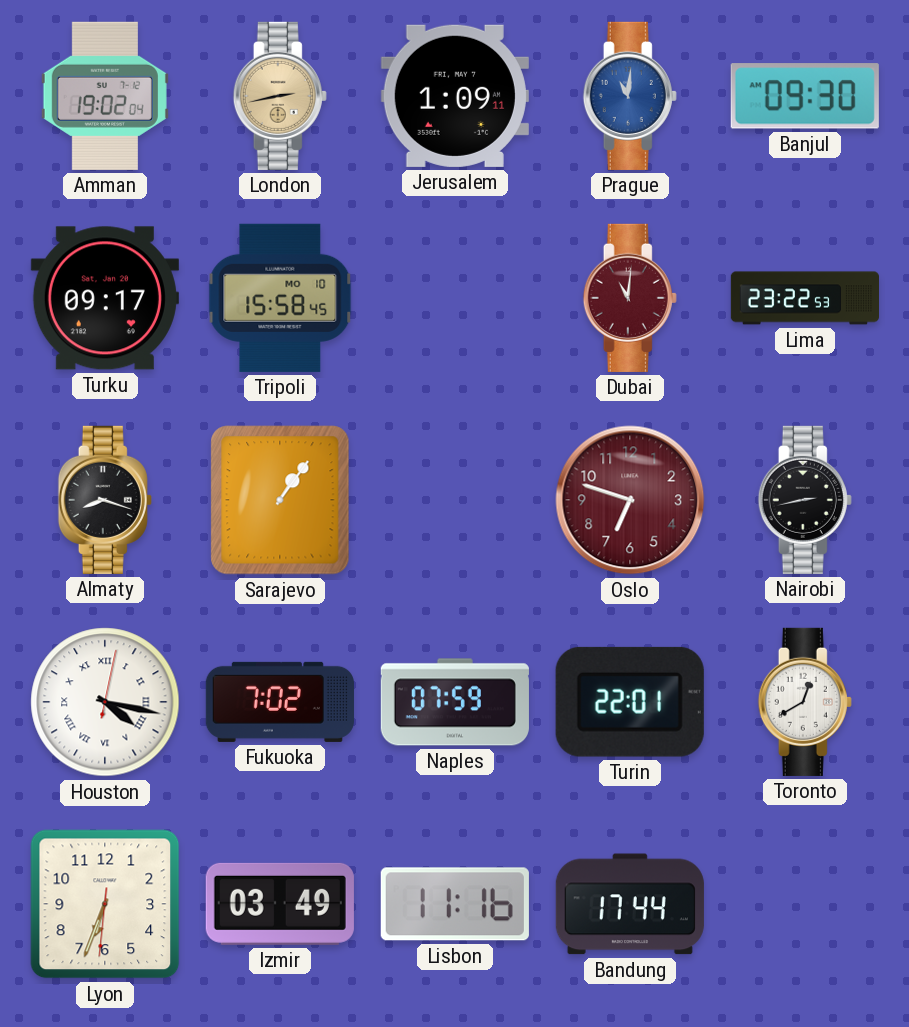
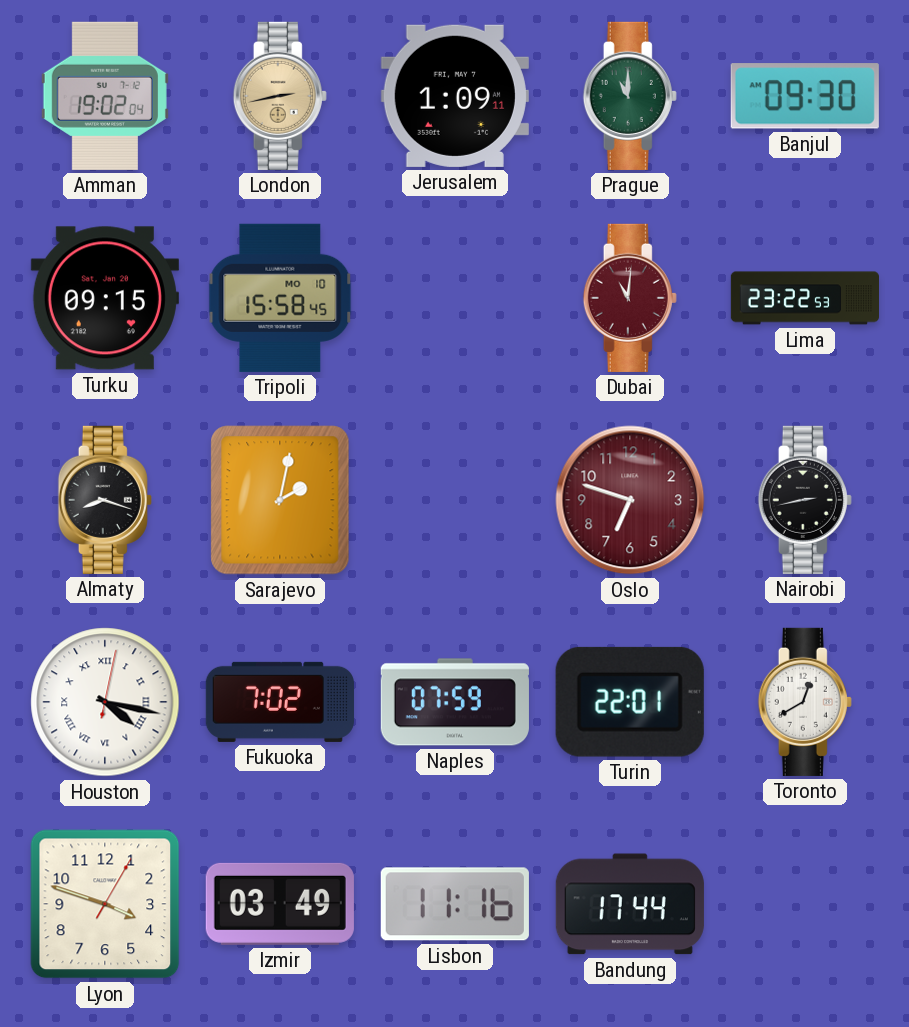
Prague: 11:01 -> 11:00
Prague dial: blue -> green
Turku: 09:17 -> 09:15
Sarajevo: 1:06 -> 2:02
Lyon: 6:33 -> 3:48
